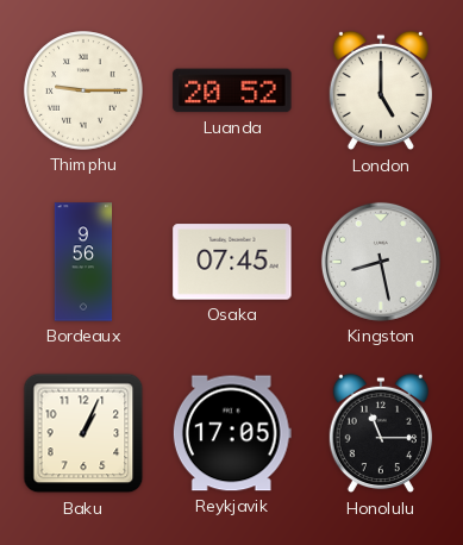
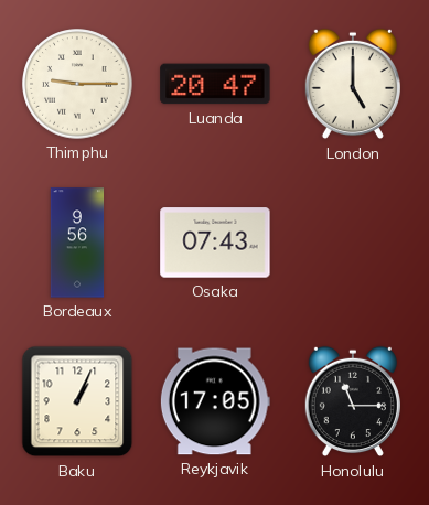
Luanda: 20:52 -> 20:47
Osaka: 07:45 -> 07:43
Kingston: 8:28 -> none
